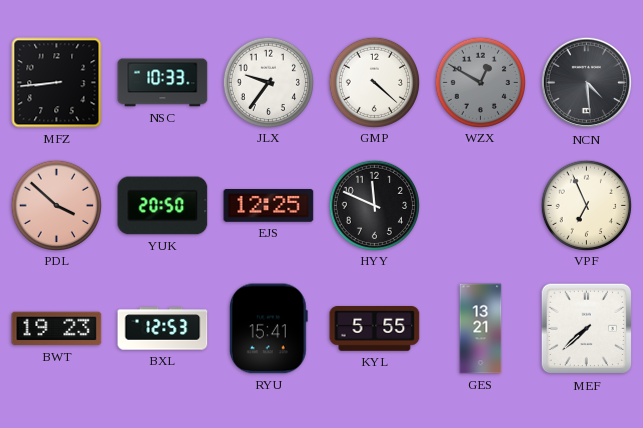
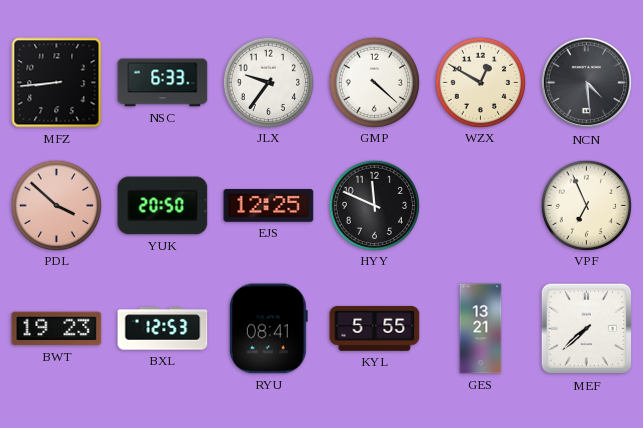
NSC: 10:33 -> 6:33
WZX dial: grey -> cream
RYU: 15:41 -> 08:41
